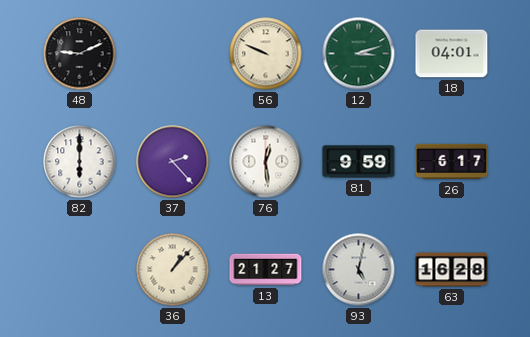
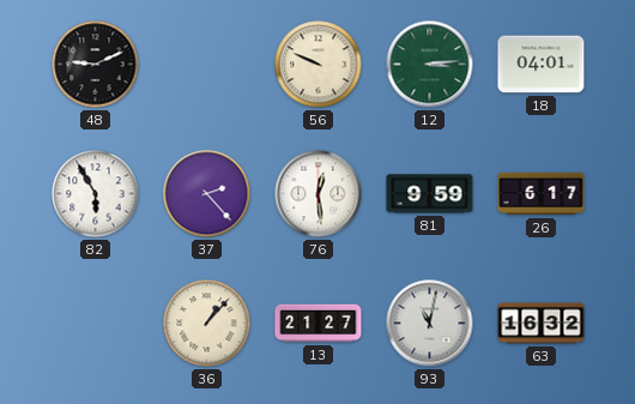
12: 3:12 -> 3:14
82: 6:00 -> 5:55
93: 5:02 -> 11:02
63: 16:28 -> 16:32
